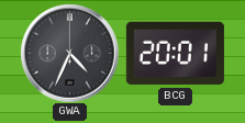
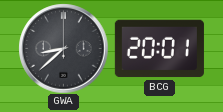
GWA: 4:34 -> 8:38
